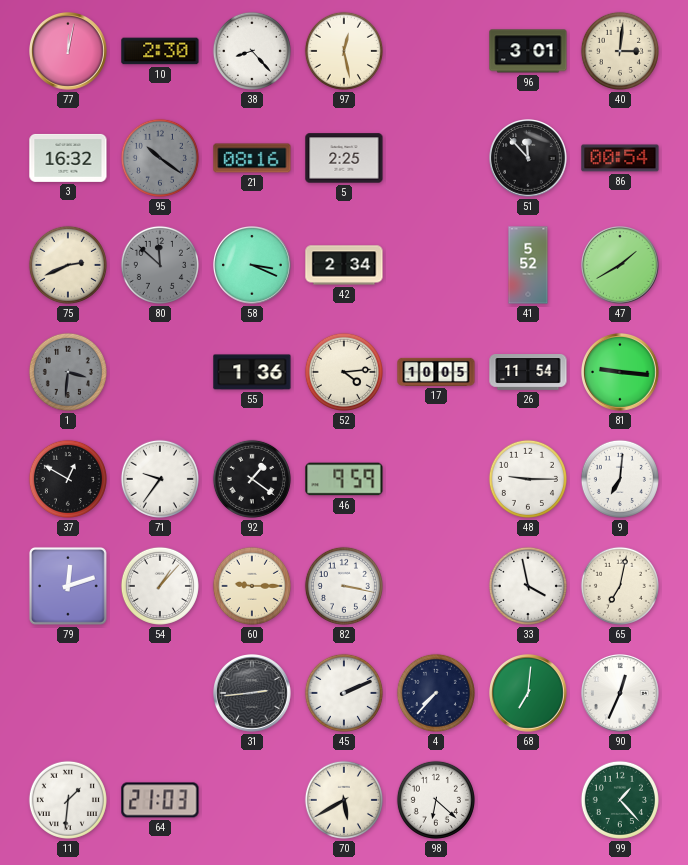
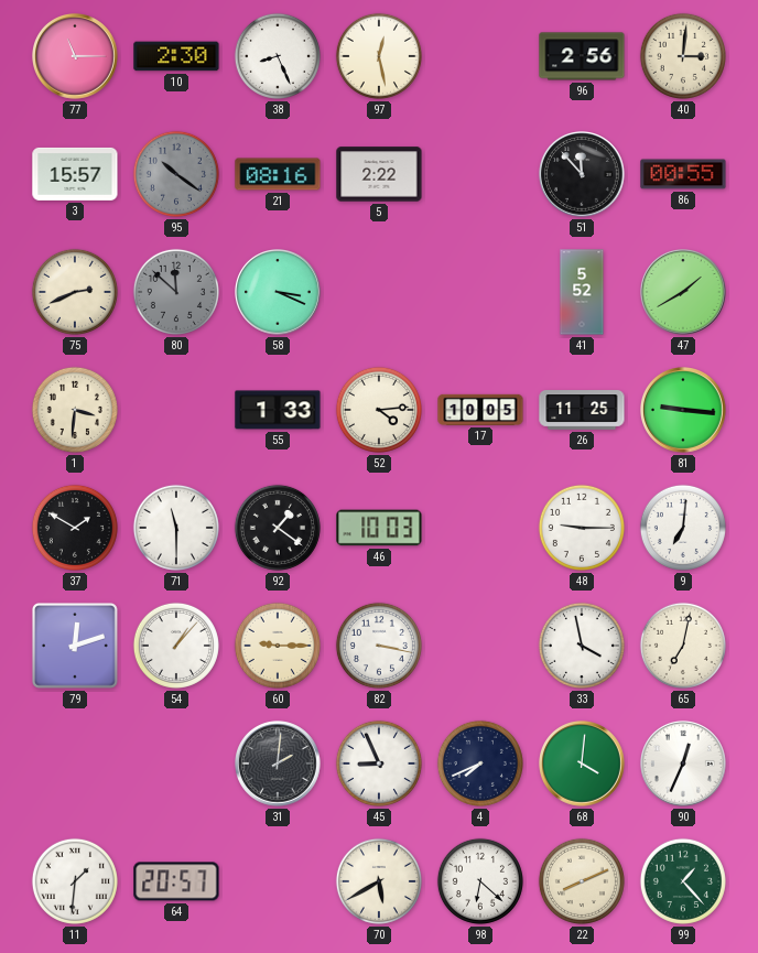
77: 12:02 -> 11:15
38: 8:23 -> 8:26
96: 3:01 -> 2:56
3: 16:32 -> 15:57
5: 2:25 -> 2:22
86: 00:54 -> 00:55
42: 2:34 -> none
1 dial: grey -> cream
55: 1:36 -> 1:33
26: 11:54 -> 11:25
37: 12:50 -> 1:50
71: 9:36 -> 11:30
46: 9:59 -> 10:03
31: 2:44 -> 2:01
45: 2:11 -> 8:56
4: 7:37 -> 7:41
68: 7:01 -> 4:01
64: 21:03 -> 20:57
22: none -> 8:11
